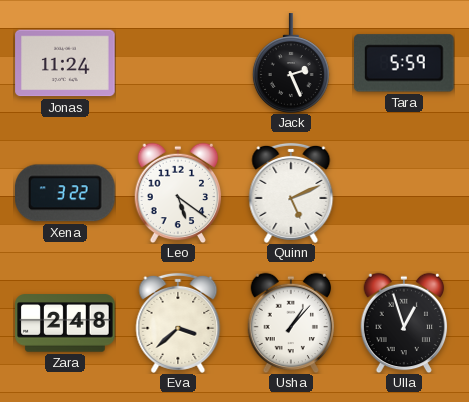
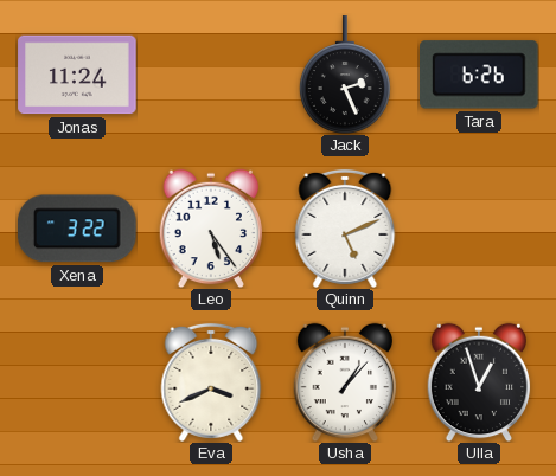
Tara: 5:59 -> 6:26
Leo: 5:21 -> 5:24
Zara: 2:48 -> none
Eva: 3:38 -> 3:41
